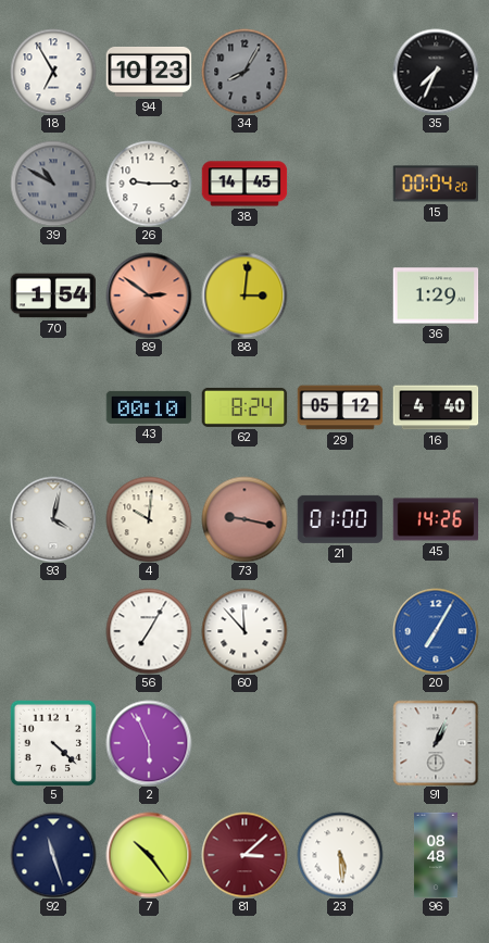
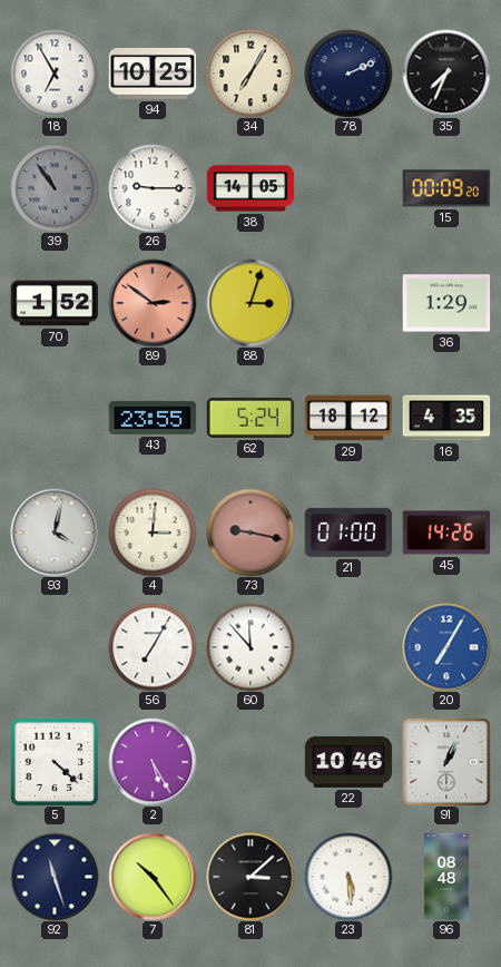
94: 10:23 -> 10:25
34: 8:05 -> 7:05
34 dial: grey -> cream
78: none -> 2:11
39: 10:50 -> 10:54
38: 14:45 -> 14:05
15: 00:04 -> 00:09
70: 1:54 -> 1:52
88: 3:01 -> 3:03
43: 00:10 -> 23:55
62: 8:24 -> 5:24
29: 05:12 -> 18:12
16: 4:40 -> 4:35
4: 10:01 -> 3:01
2: 5:56 -> 5:25
22: none -> 10:46
81 dial: burgundy -> black
